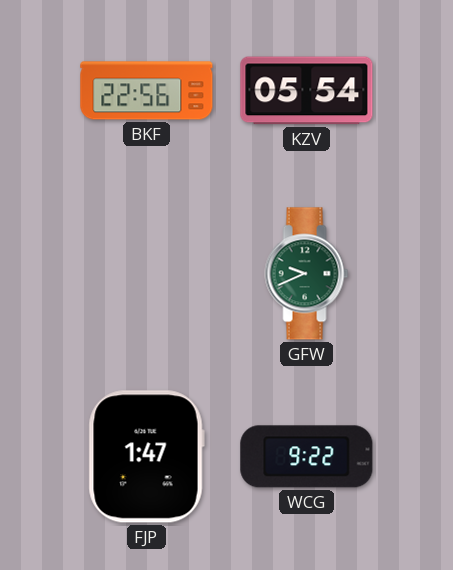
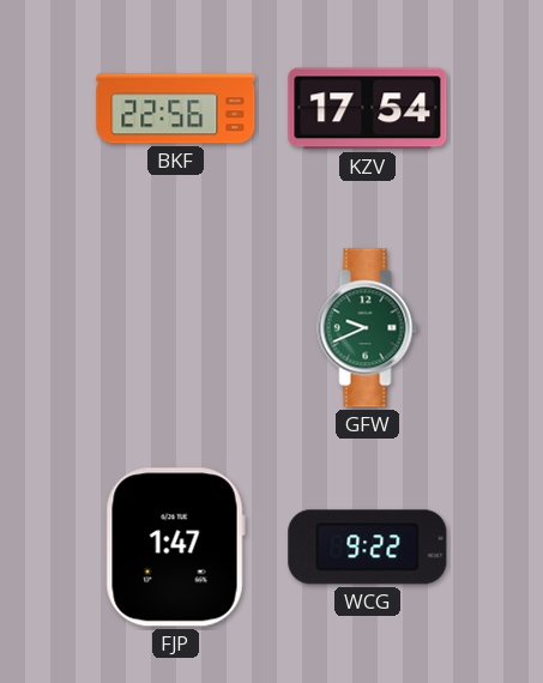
KZV: 05:54 -> 17:54
